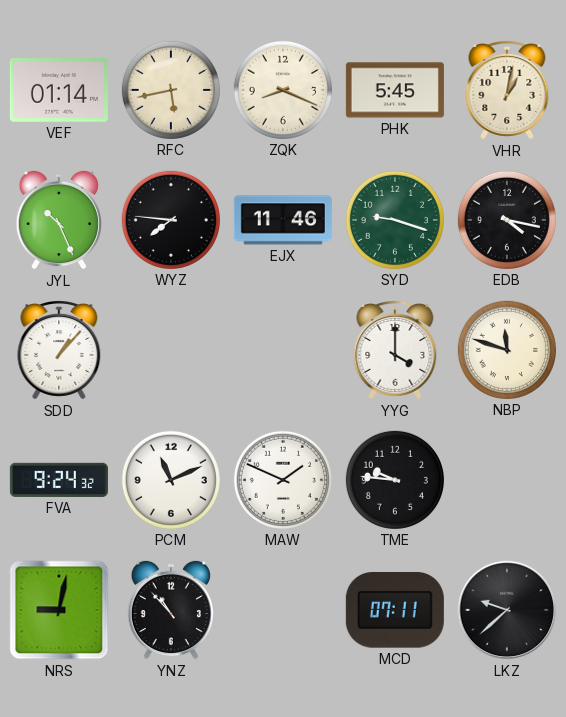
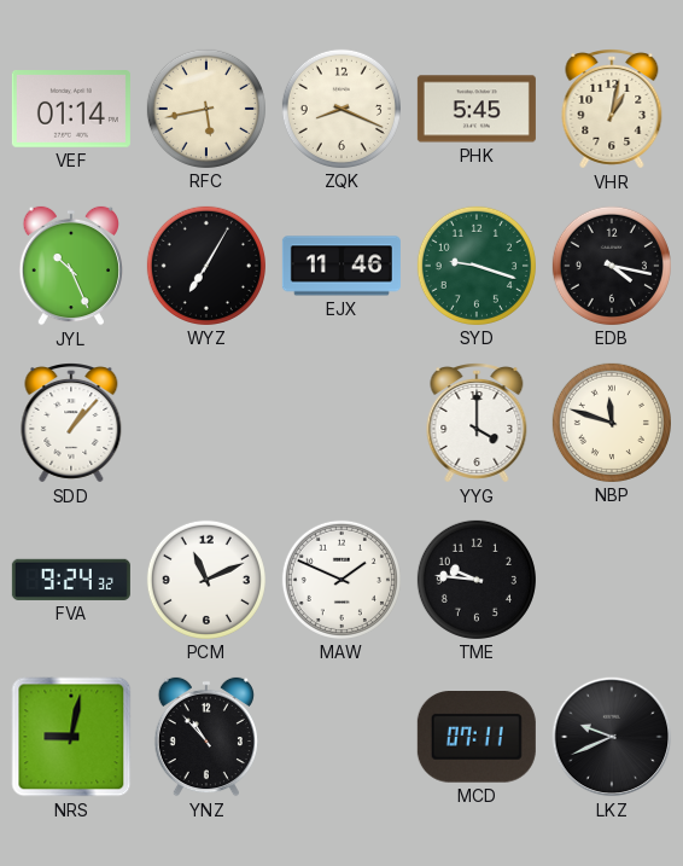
WYZ: 7:46 -> 7:05
LKZ: 9:38 -> 9:41
